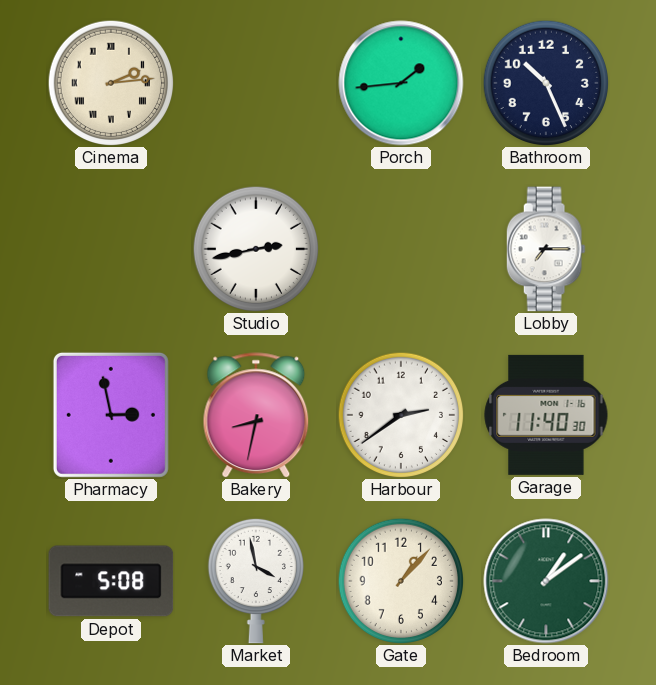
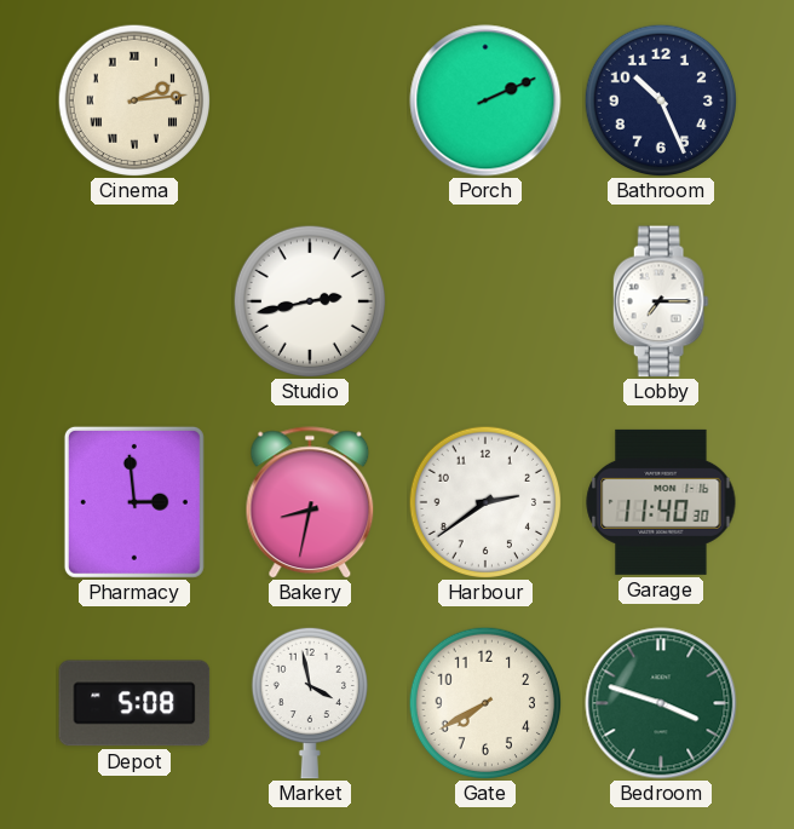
Porch: 1:44 -> 2:11
Pharmacy: 2:58 -> 2:59
Gate: 1:07 -> 7:40
Bedroom: 1:09 -> 3:48
